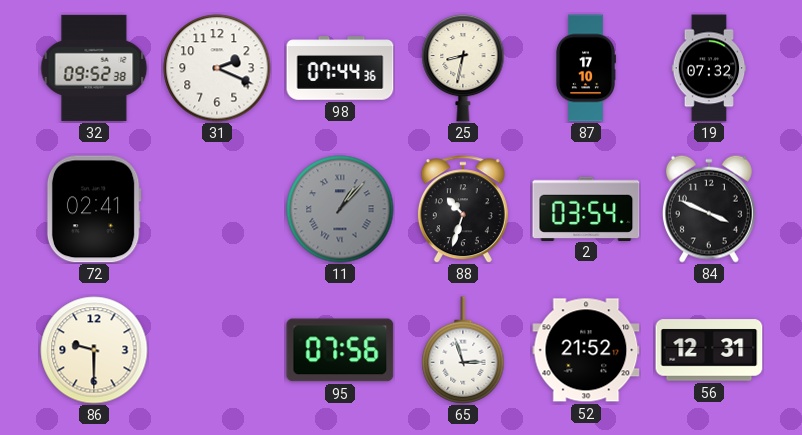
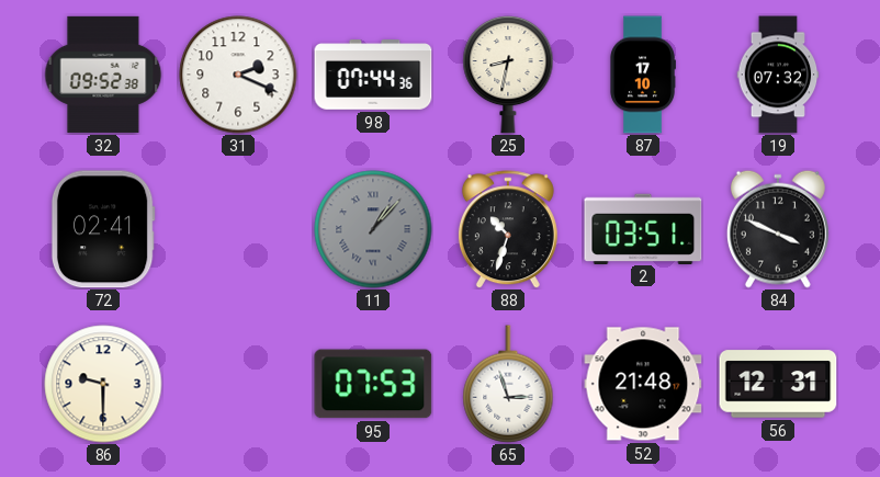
2: 03:54 -> 03:51
95: 07:56 -> 07:53
52: 21:52 -> 21:48
